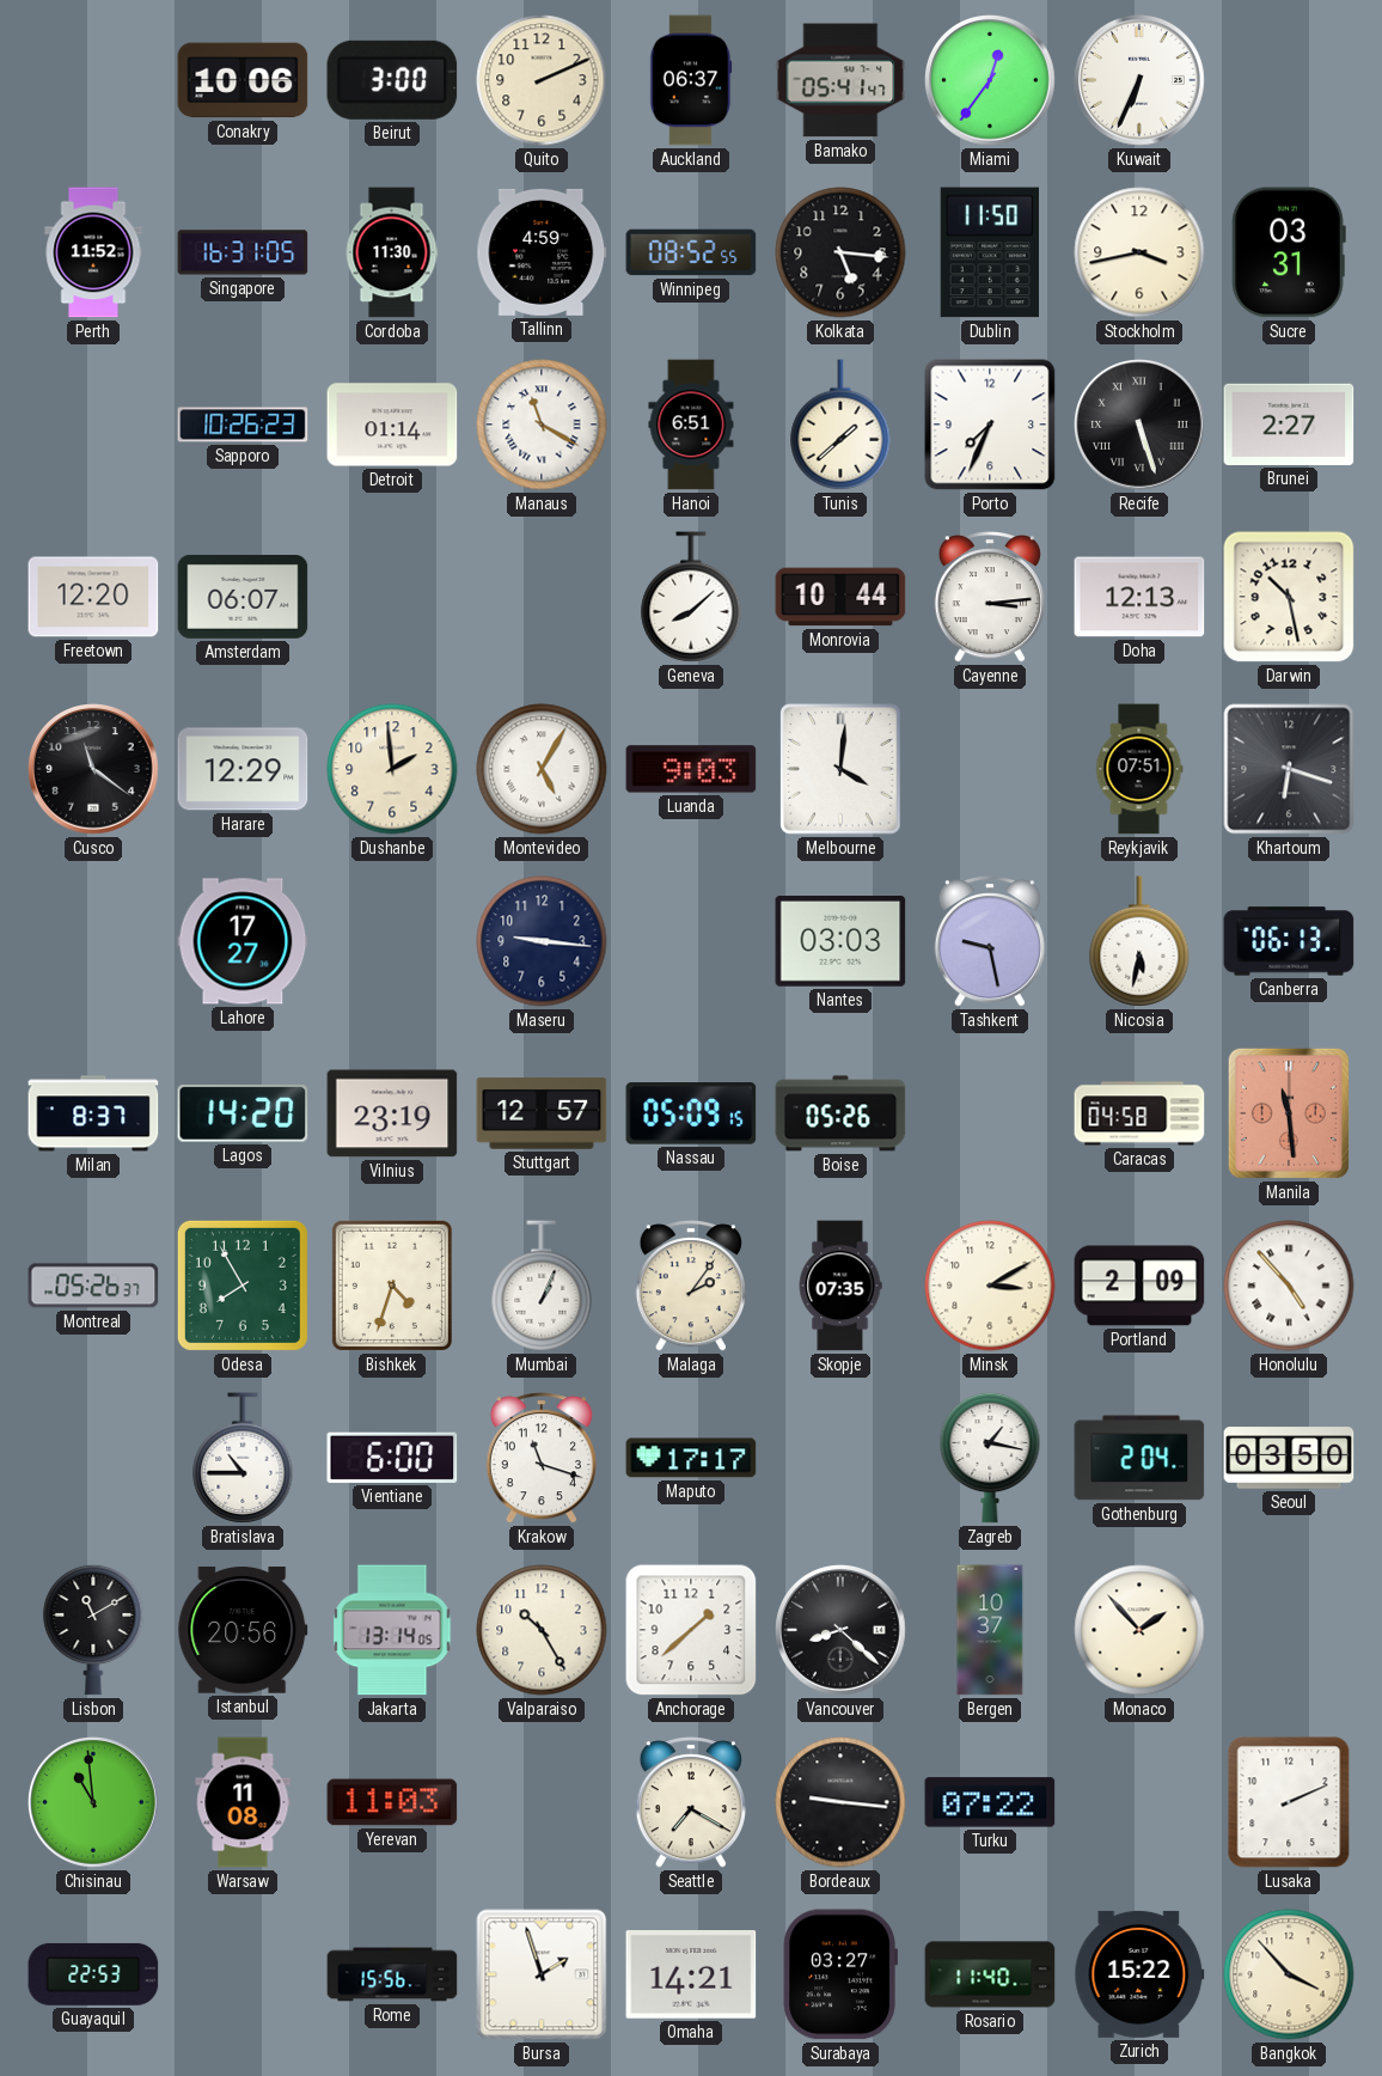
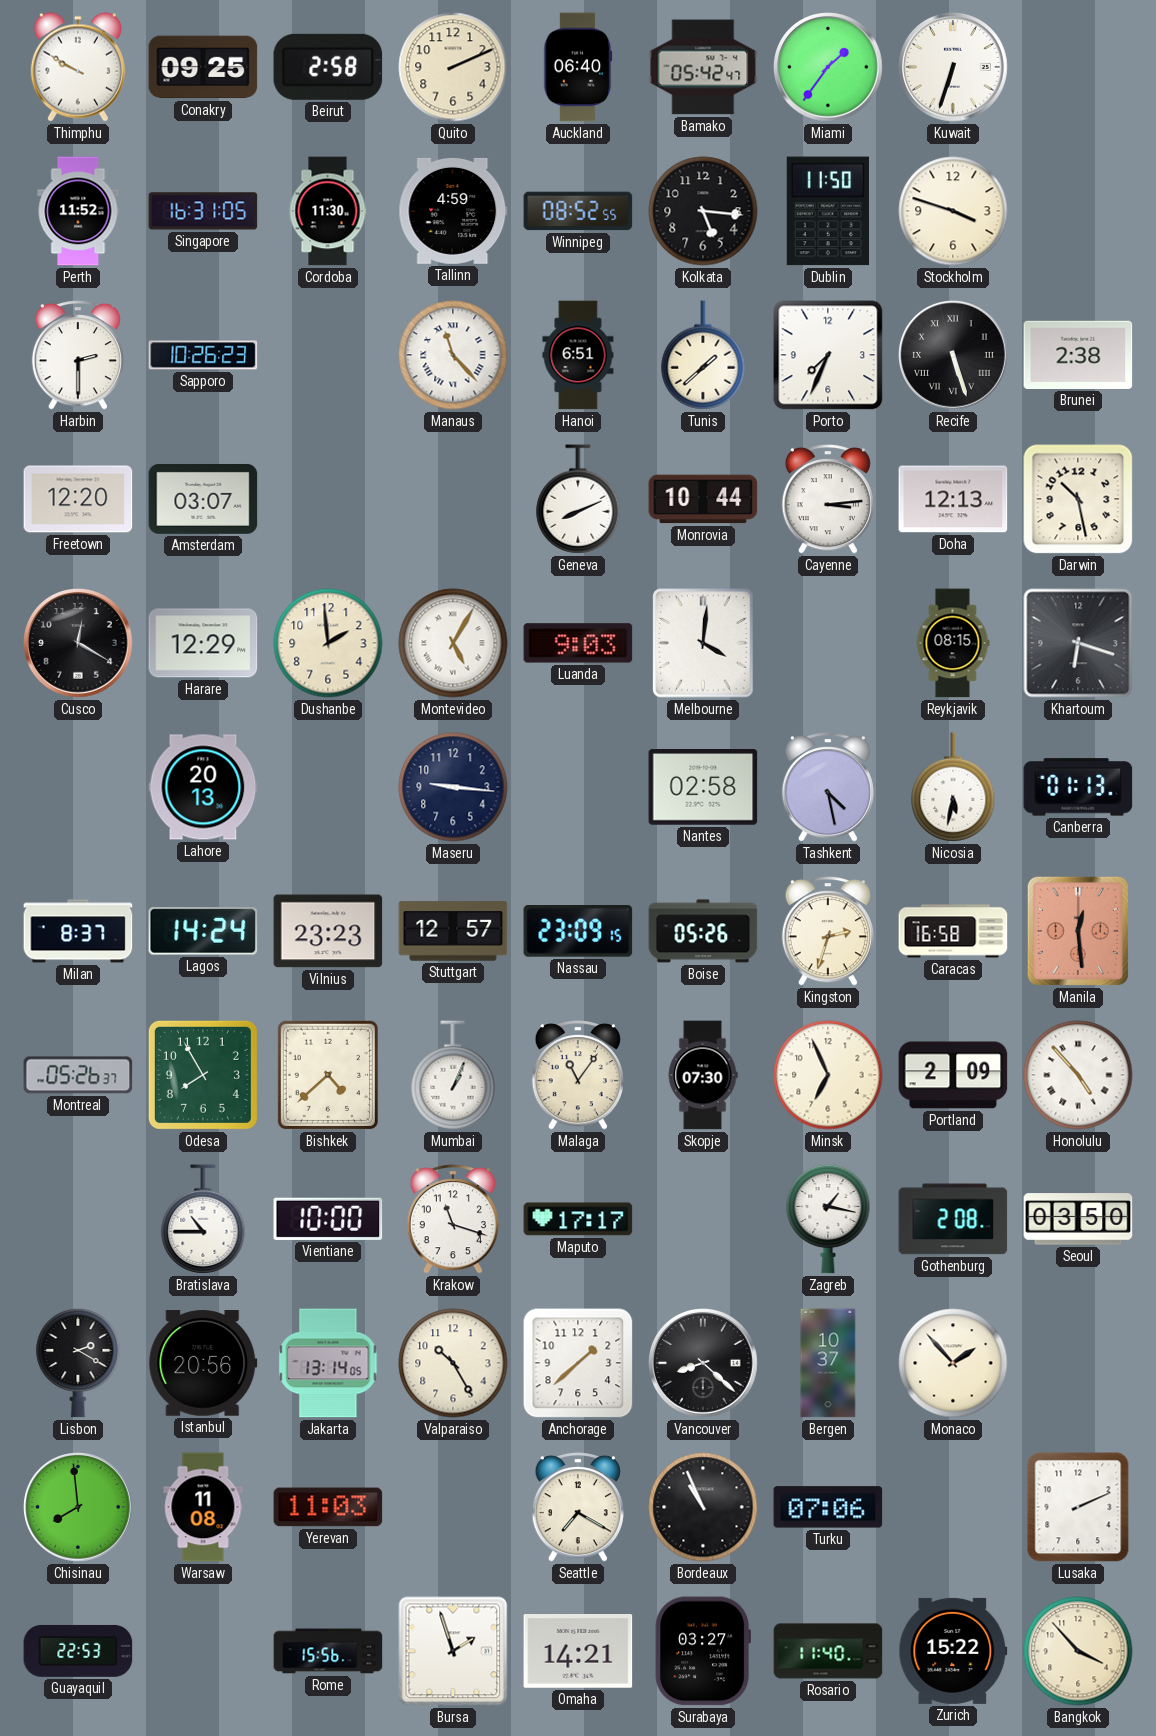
Thimphu: none -> 9:50
Conakry: 10:06 -> 09:25
Beirut: 3:00 -> 2:58
Auckland: 06:37 -> 06:40
Bamako: 05:41 -> 05:42
Miami: 12:36 -> 1:36
Kuwait: 6:34 -> 6:33
Stockholm: 3:43 -> 3:48
Sucre: 03:31 -> none
Harbin: none -> 2:30
Detroit: 01:14 -> none
Manaus: 11:20 -> 11:23
Brunei: 2:27 -> 2:38
Amsterdam: 06:07 -> 03:07
Geneva: 8:08 -> 8:11
Cusco: 11:21 -> 12:20
Reykjavik: 07:51 -> 08:15
Lahore: 17:27 -> 20:13
Nantes: 03:03 -> 02:58
Tashkent: 9:28 -> 4:28
Canberra: 06:13 -> 01:13
Lagos: 14:20 -> 14:24
Vilnius: 23:19 -> 23:23
Nassau: 05:09 -> 23:09
Kingston: none -> 2:33
Caracas: 04:58 -> 16:58
Manila: 11:29 -> 12:29
Bishkek: 4:33 -> 4:38
Malaga: 2:06 -> 11:06
Skopje: 07:35 -> 07:30
Minsk: 3:10 -> 6:56
Vientiane: 6:00 -> 10:00
Gothenburg: 2:04 -> 2:08
Lisbon: 11:10 -> 2:20
Chisinau: 10:59 -> 7:59
Bordeaux: 9:16 -> 10:56
Turku: 07:22 -> 07:06
